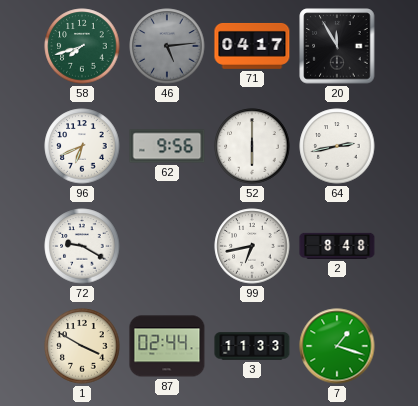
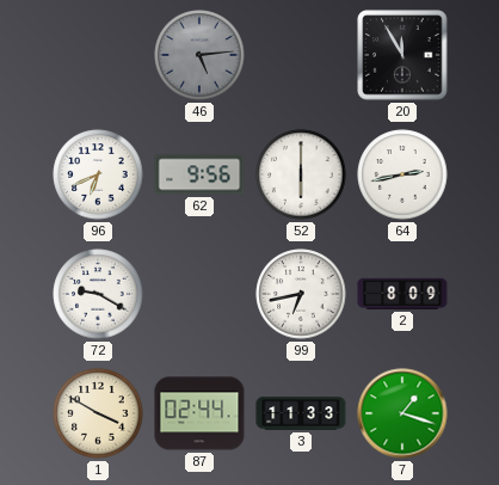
58: 7:42 -> none
71: 04:17 -> none
2: 8:48 -> 8:09
